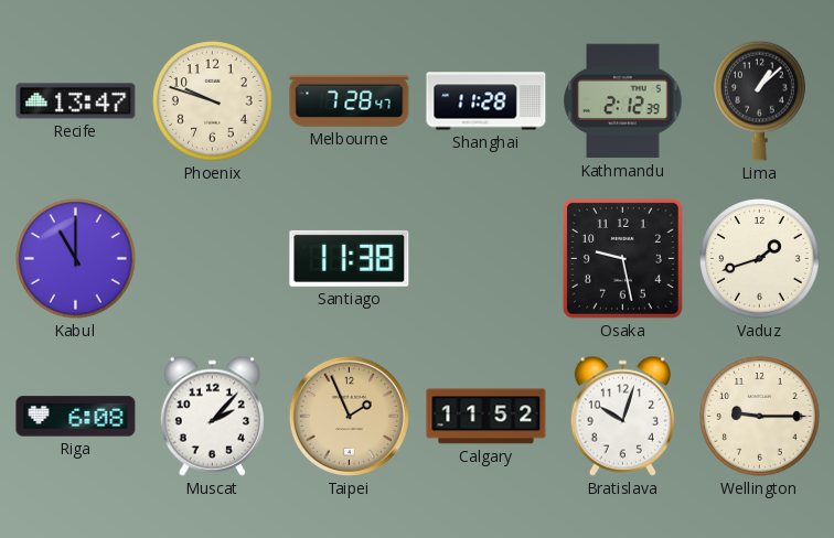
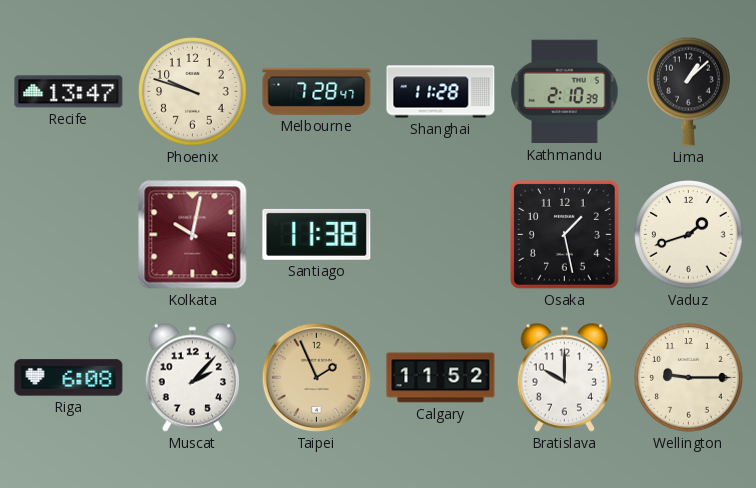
Kathmandu: 2:12 -> 2:10
Kabul: 11:00 -> none
Kolkata: none -> 10:02
Osaka: 9:28 -> 1:28
Bratislava: 10:03 -> 10:00
